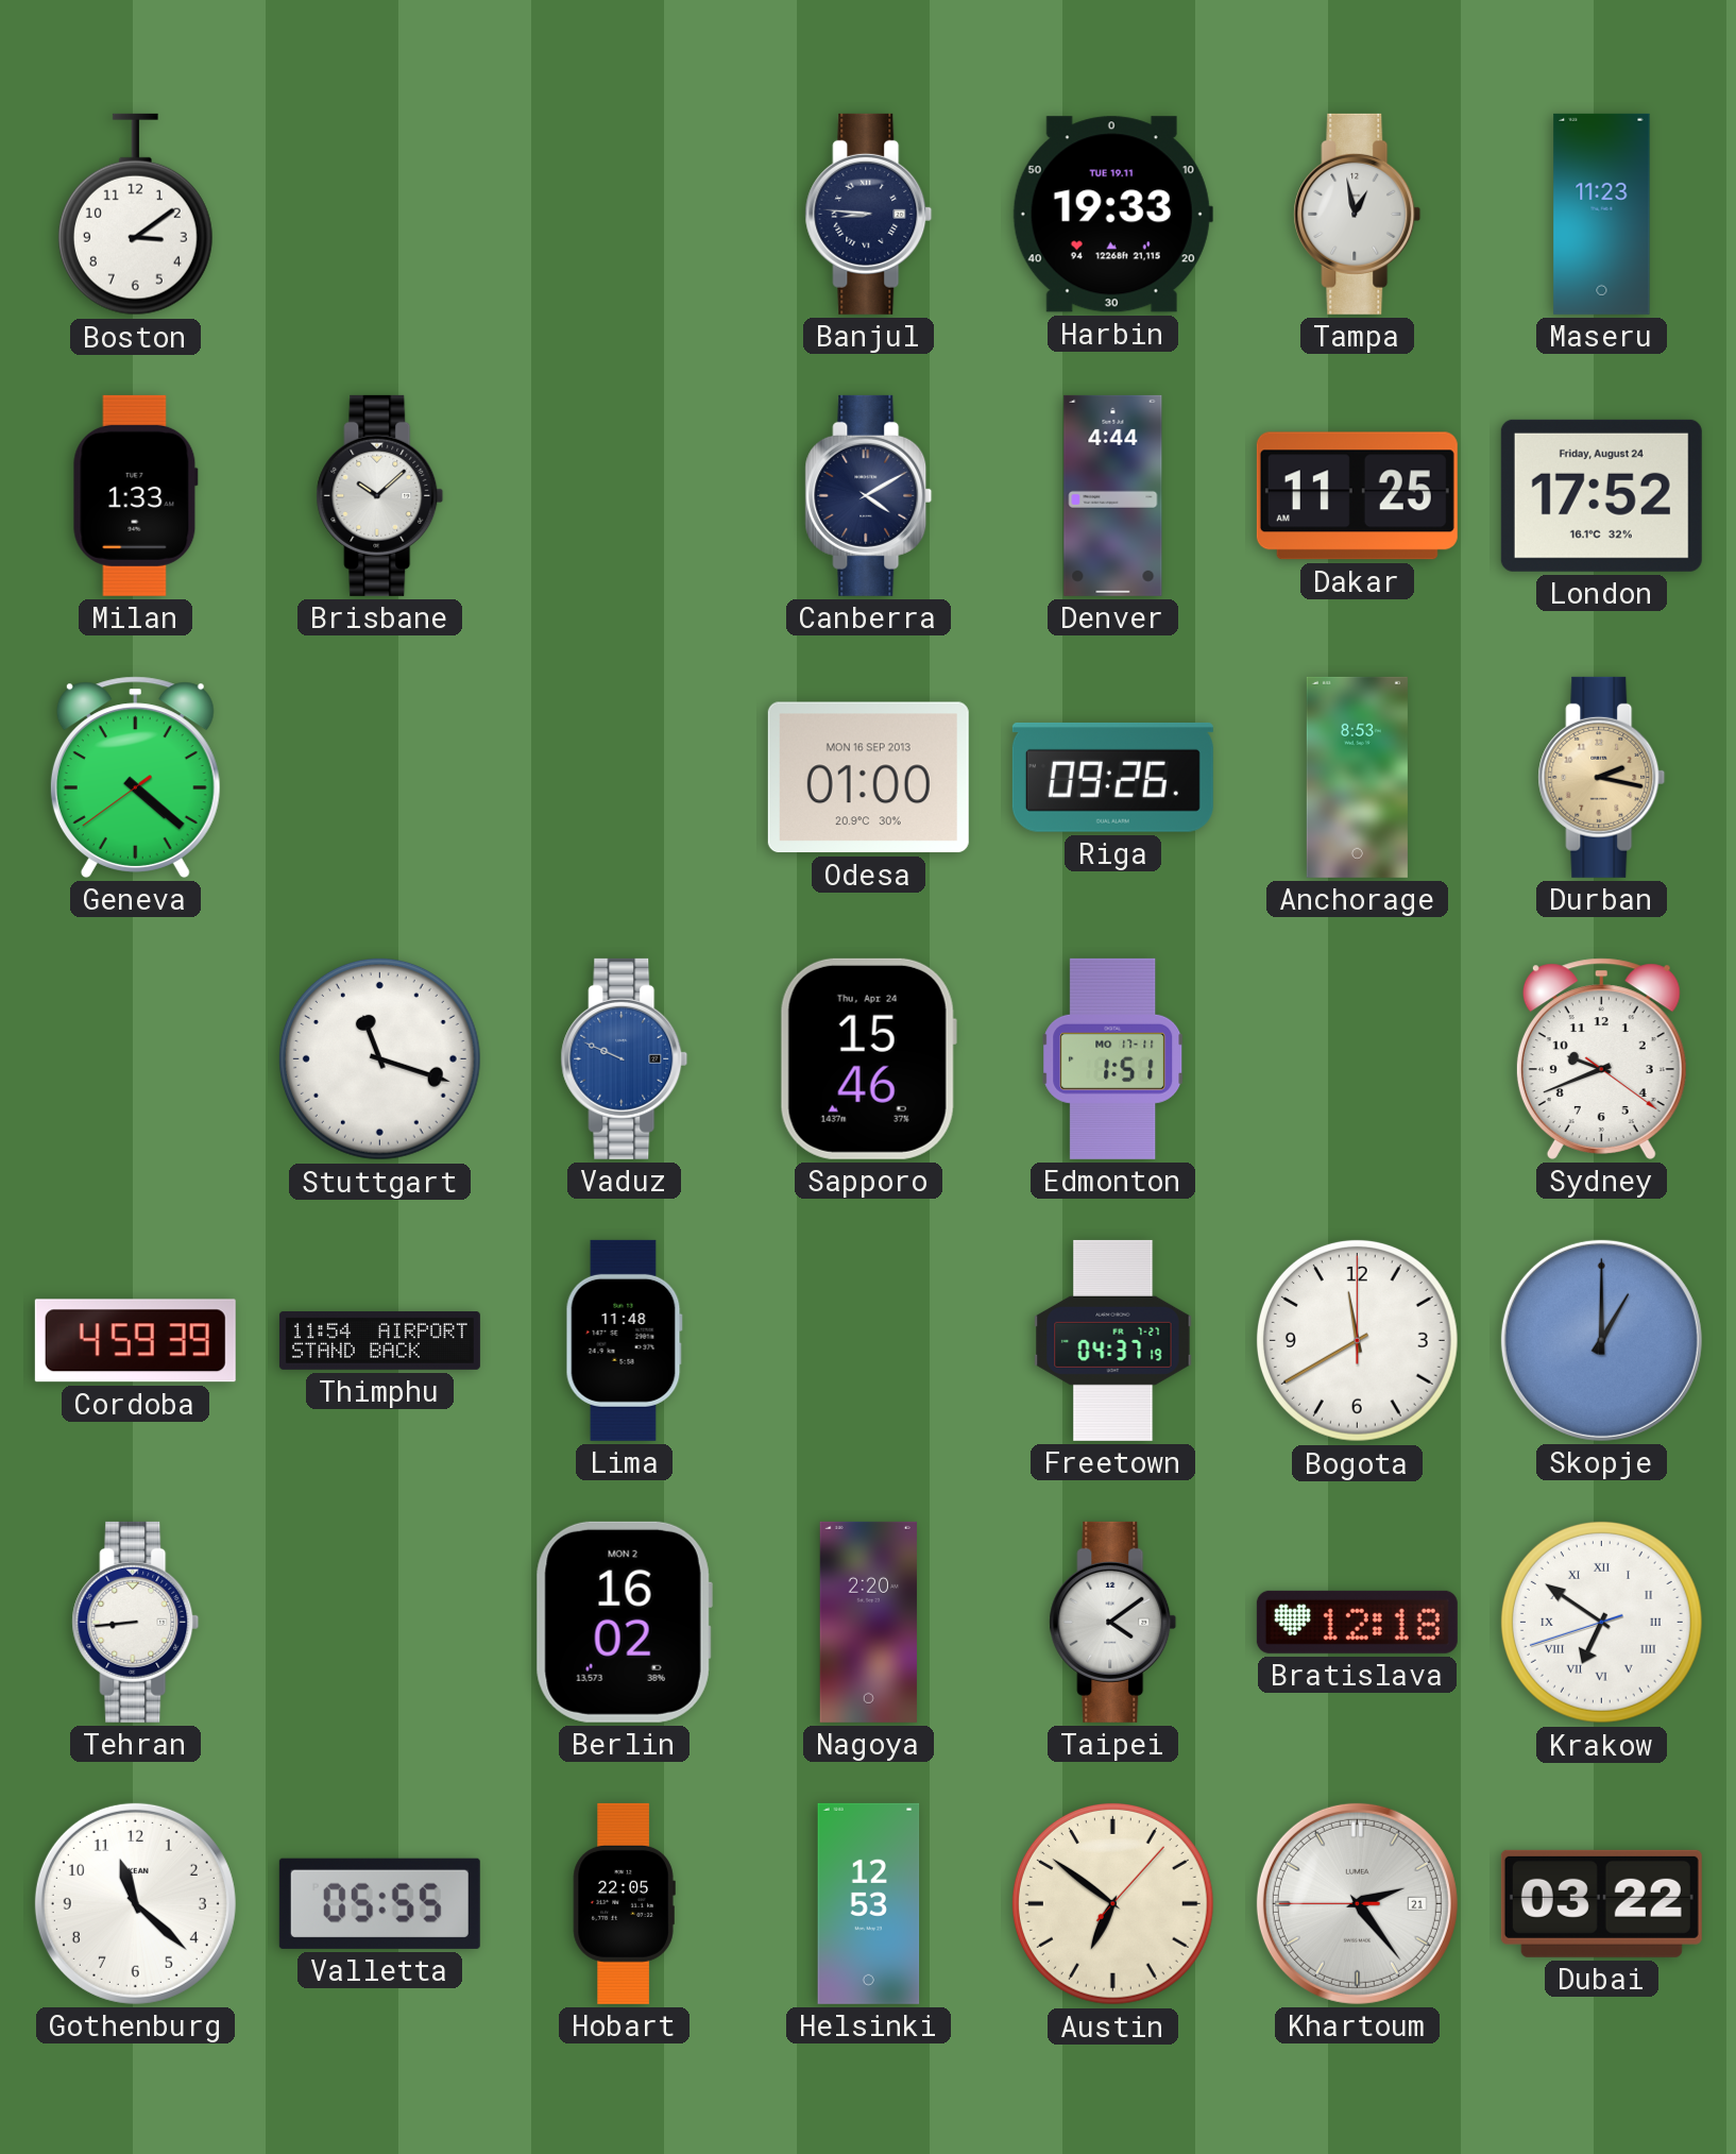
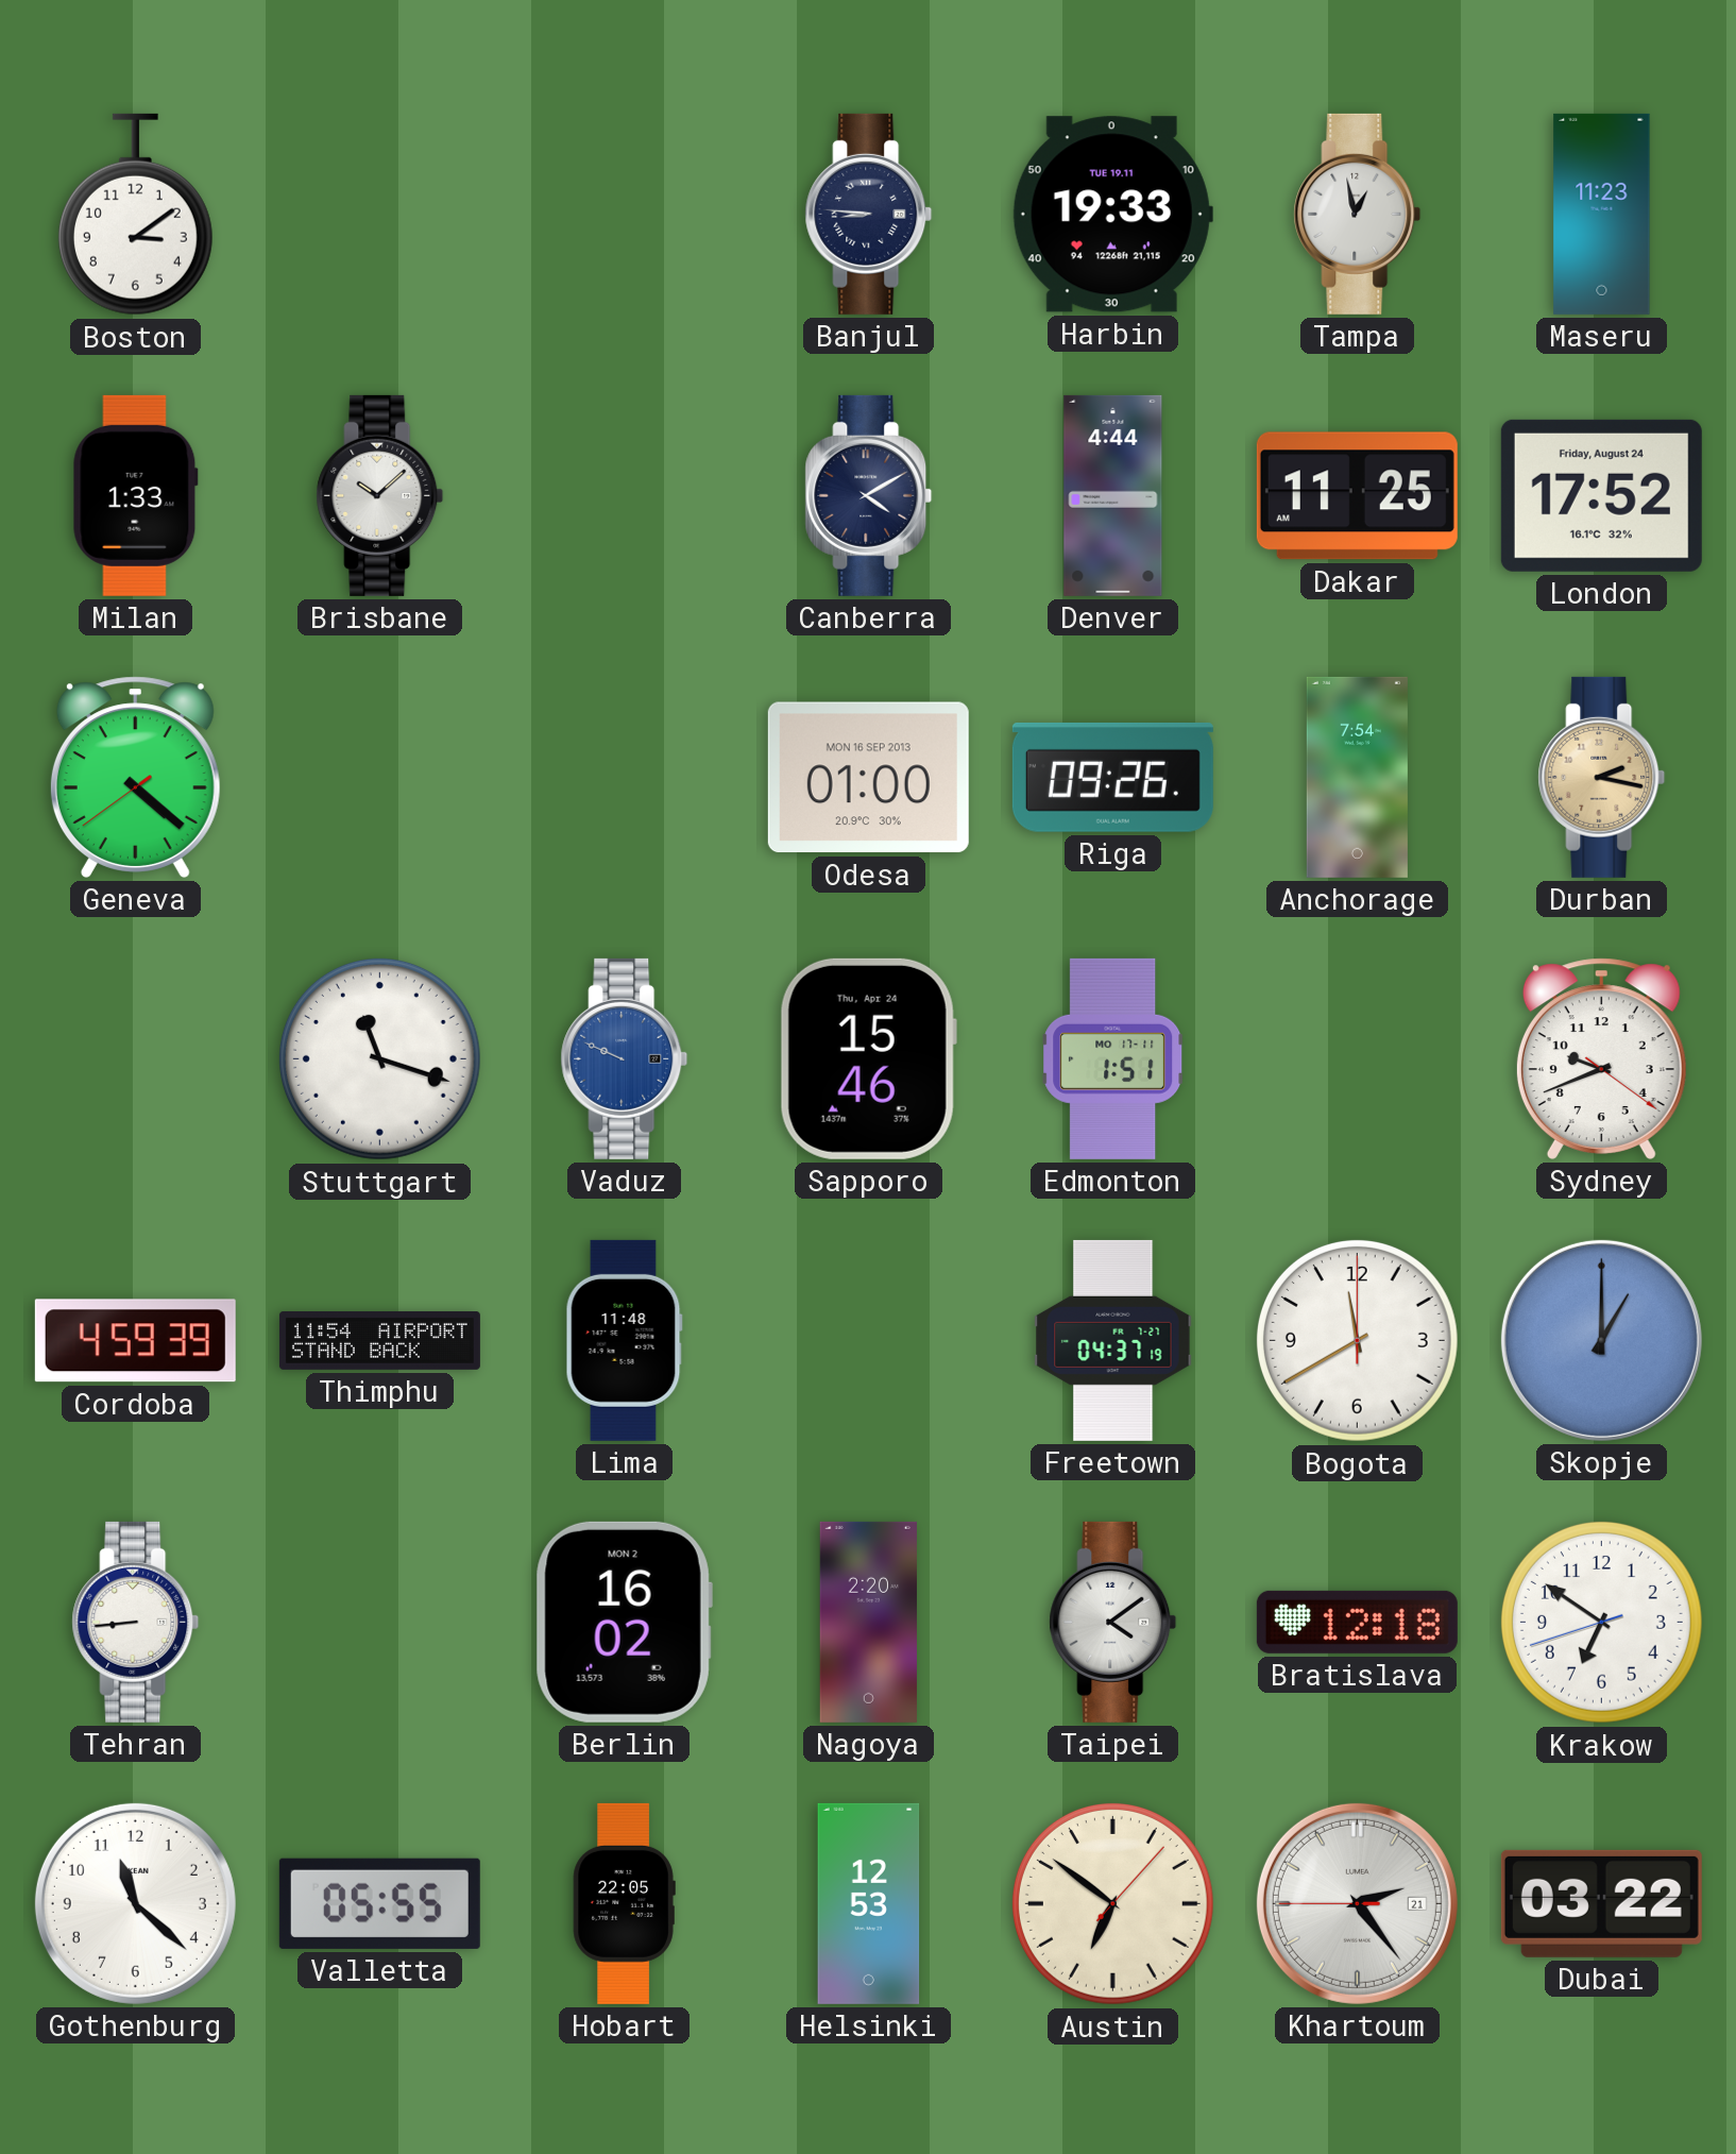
Anchorage: 8:53 -> 7:54
Krakow numerals: Roman -> Arabic
